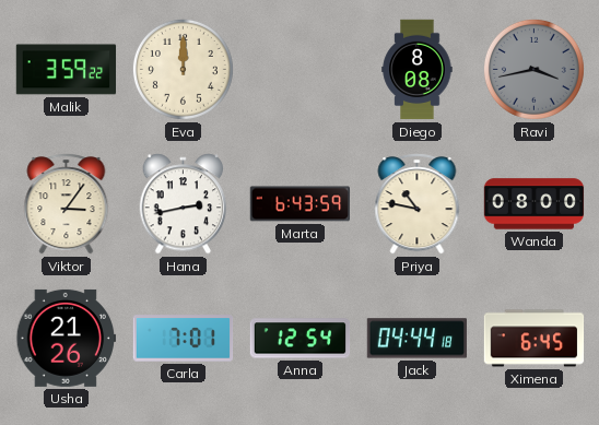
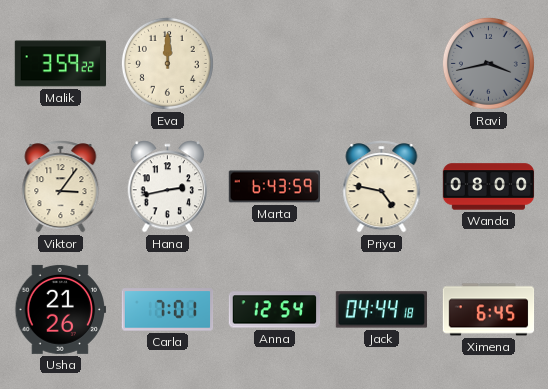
Diego: 8:08 -> none
Priya: 10:47 -> 4:47
